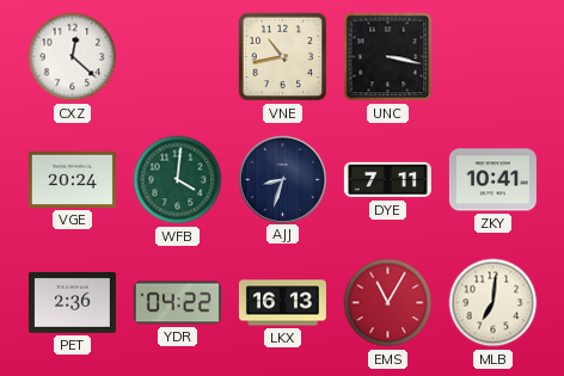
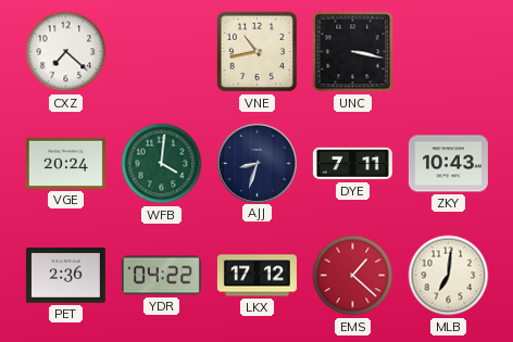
CXZ: 12:22 -> 7:22
ZKY: 10:41 -> 10:43
LKX: 16:13 -> 17:12
EMS: 11:05 -> 1:22
